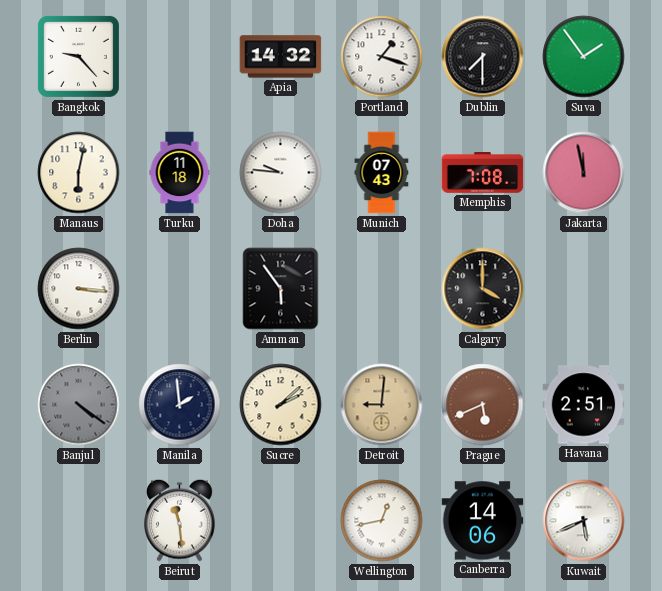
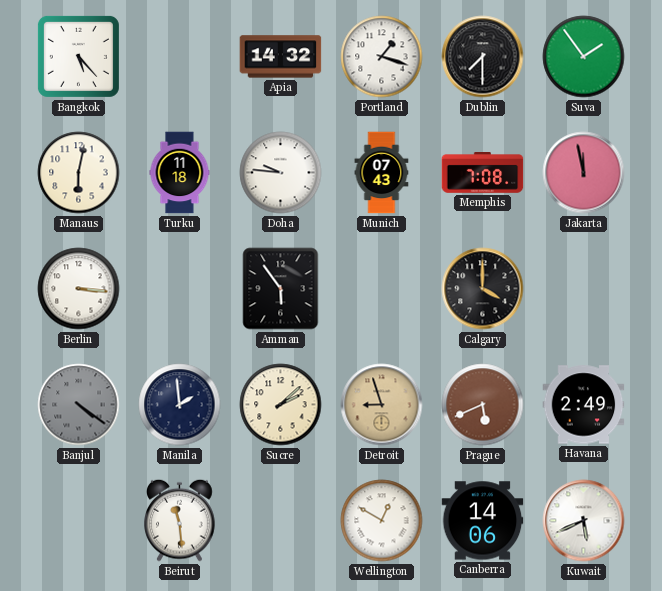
Bangkok: 9:23 -> 5:23
Detroit: 9:01 -> 8:57
Havana: 2:51 -> 2:49
Wellington: 12:43 -> 12:50
